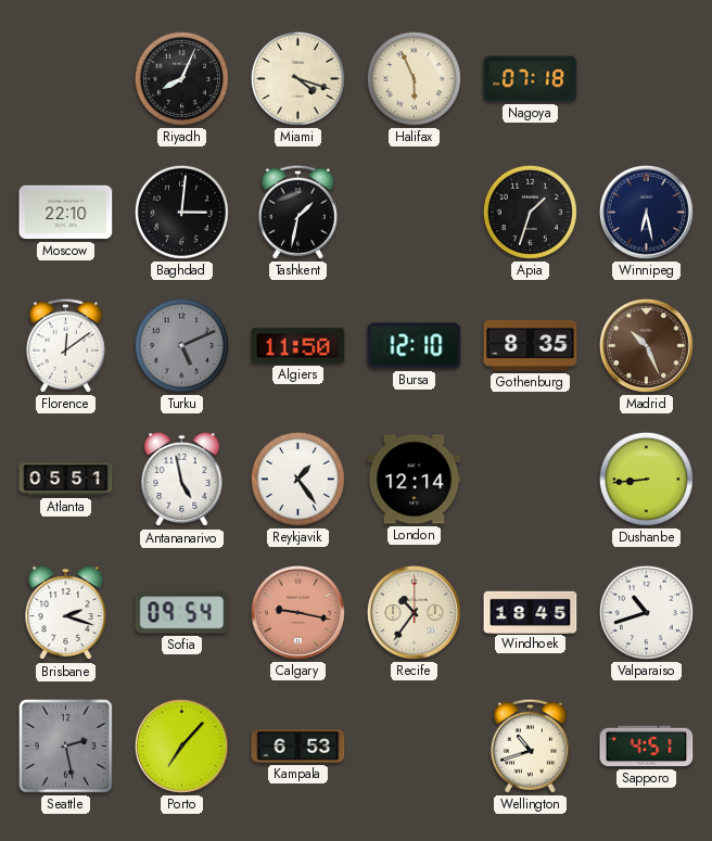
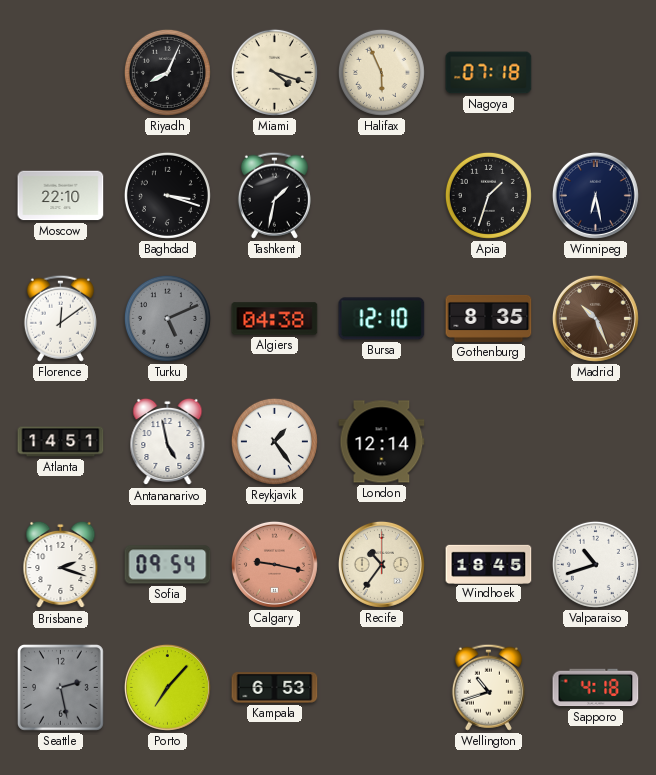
Baghdad: 3:01 -> 3:18
Algiers: 11:50 -> 04:38
Atlanta: 05:51 -> 14:51
Dushanbe: 8:44 -> none
Sapporo: 4:51 -> 4:18
